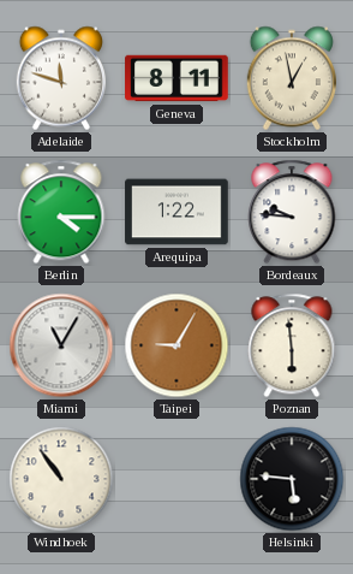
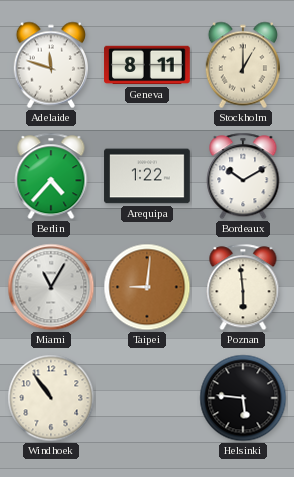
Stockholm: 12:58 -> 1:00
Berlin: 4:15 -> 4:37
Bordeaux: 9:46 -> 10:10
Taipei: 9:05 -> 9:01
